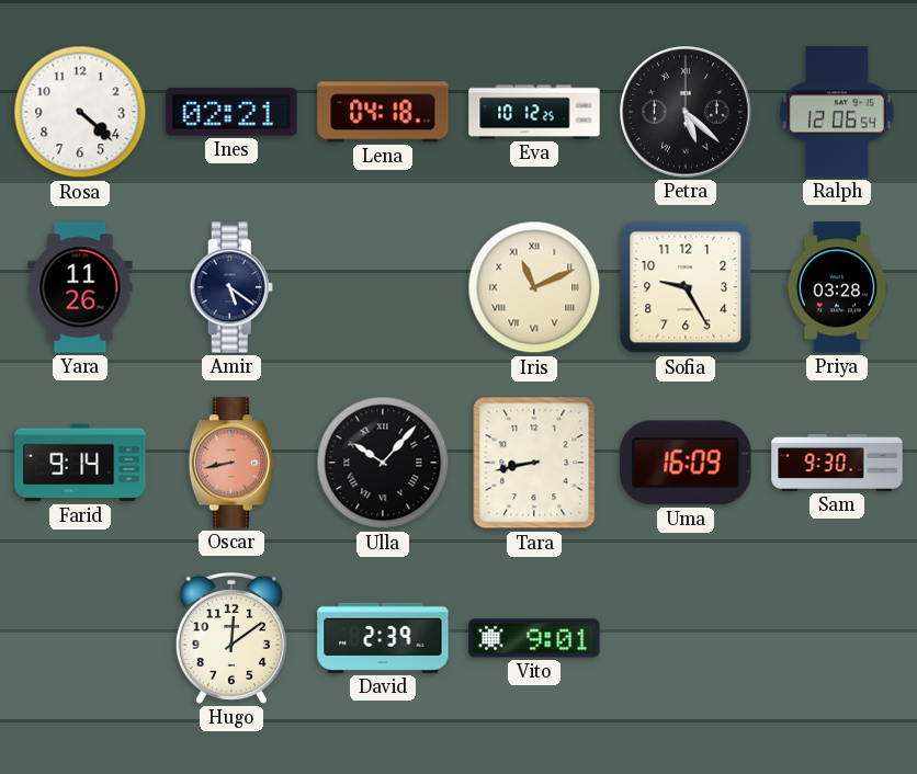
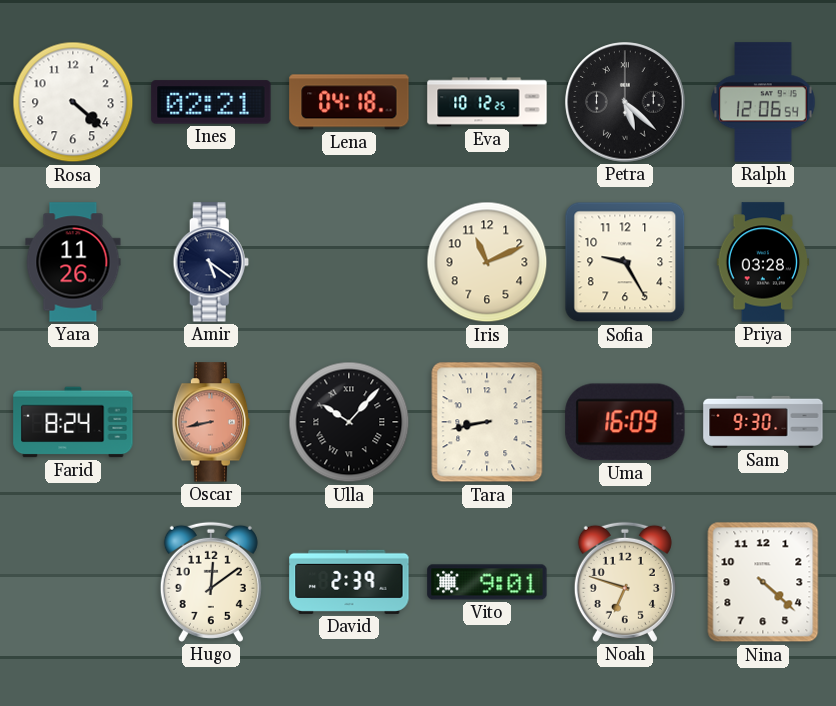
Iris numerals: Roman -> Arabic
Farid: 9:14 -> 8:24
Noah: none -> 6:48
Nina: none -> 4:22
